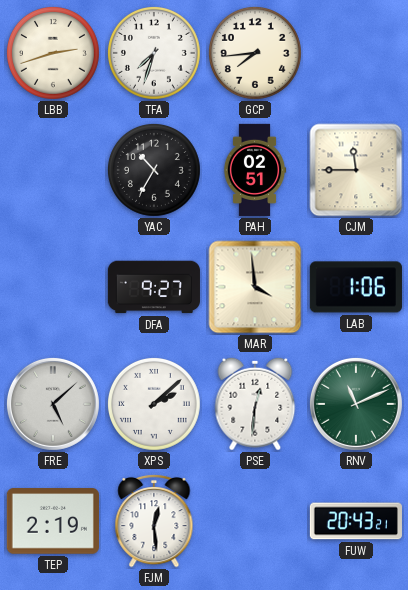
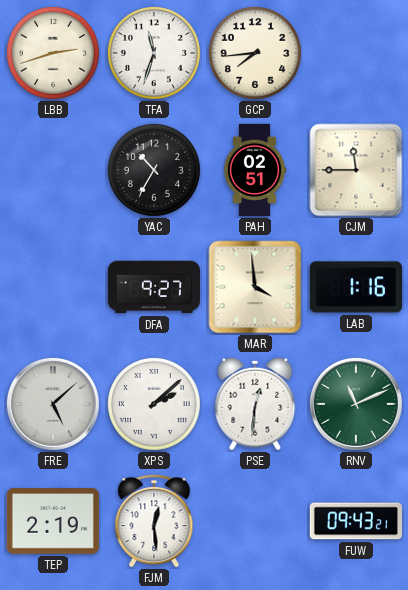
TFA: 7:33 -> 11:33
LAB: 1:06 -> 1:16
FUW: 20:43 -> 09:43
